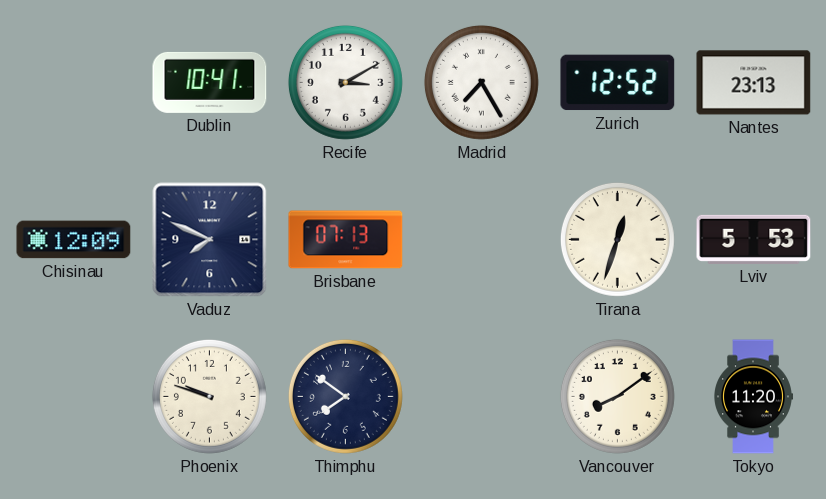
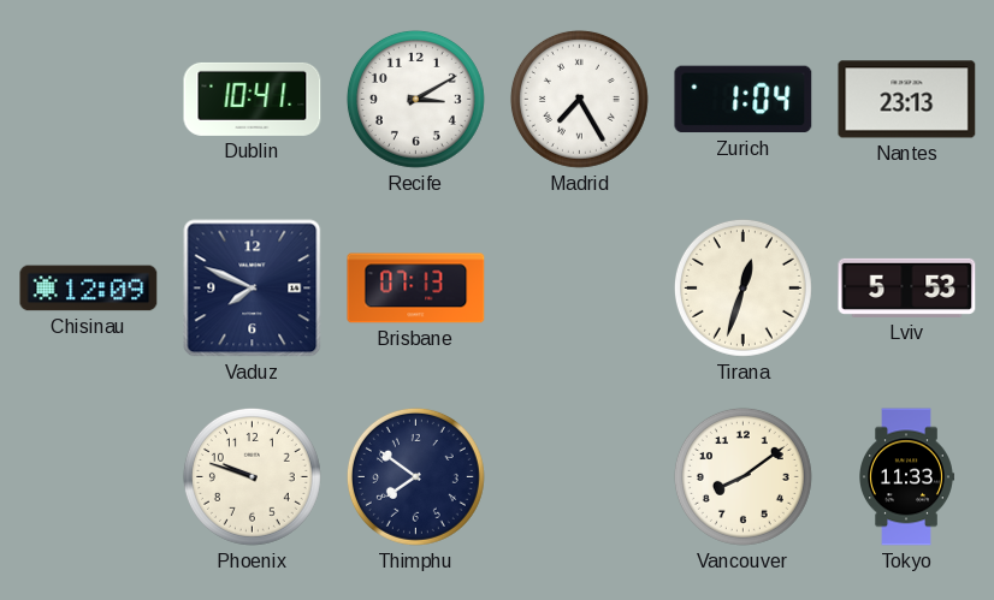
Zurich: 12:52 -> 1:04
Tokyo: 11:20 -> 11:33
